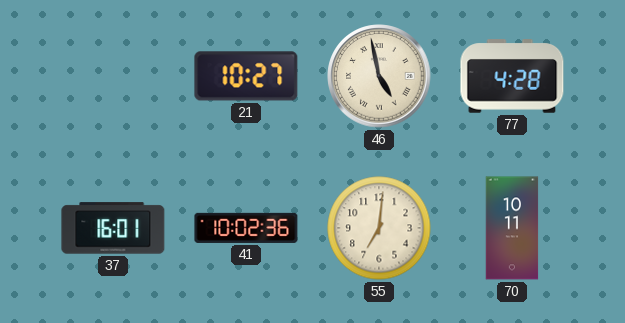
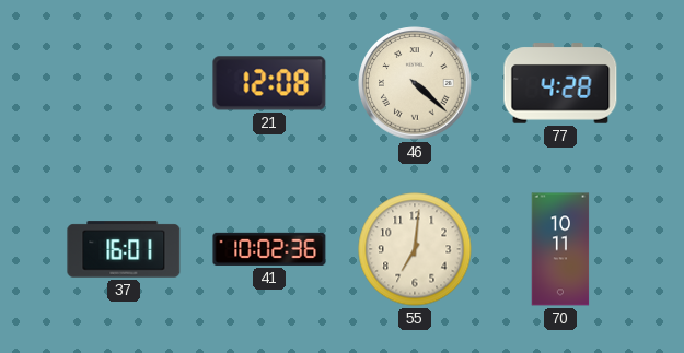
21: 10:27 -> 12:08
46: 4:58 -> 4:22
